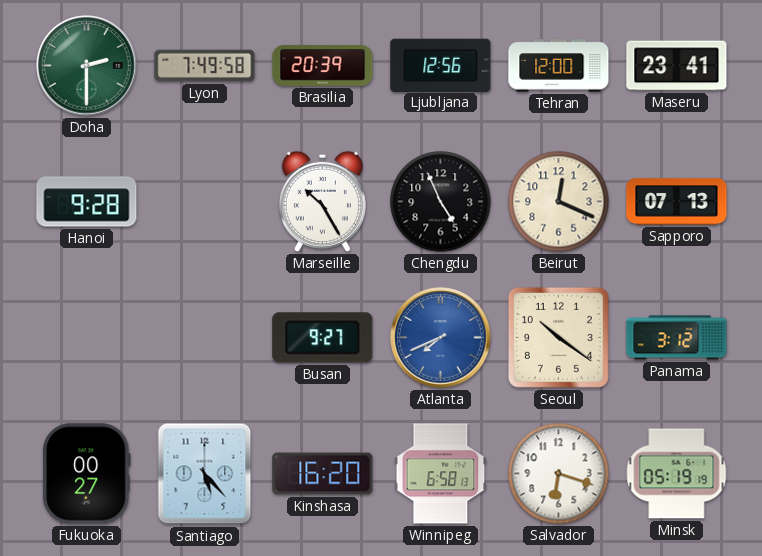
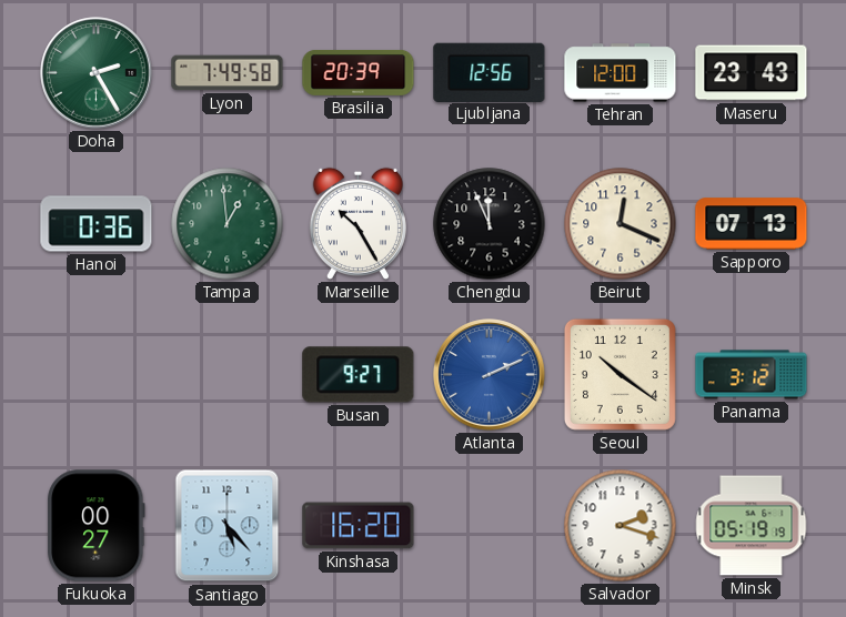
Doha: 2:30 -> 2:25
Maseru: 23:41 -> 23:43
Hanoi: 9:28 -> 0:36
Tampa: none -> 12:59
Chengdu: 4:56 -> 11:56
Atlanta: 7:41 -> 2:11
Winnipeg: 6:58 -> none
Salvador: 6:18 -> 2:18
